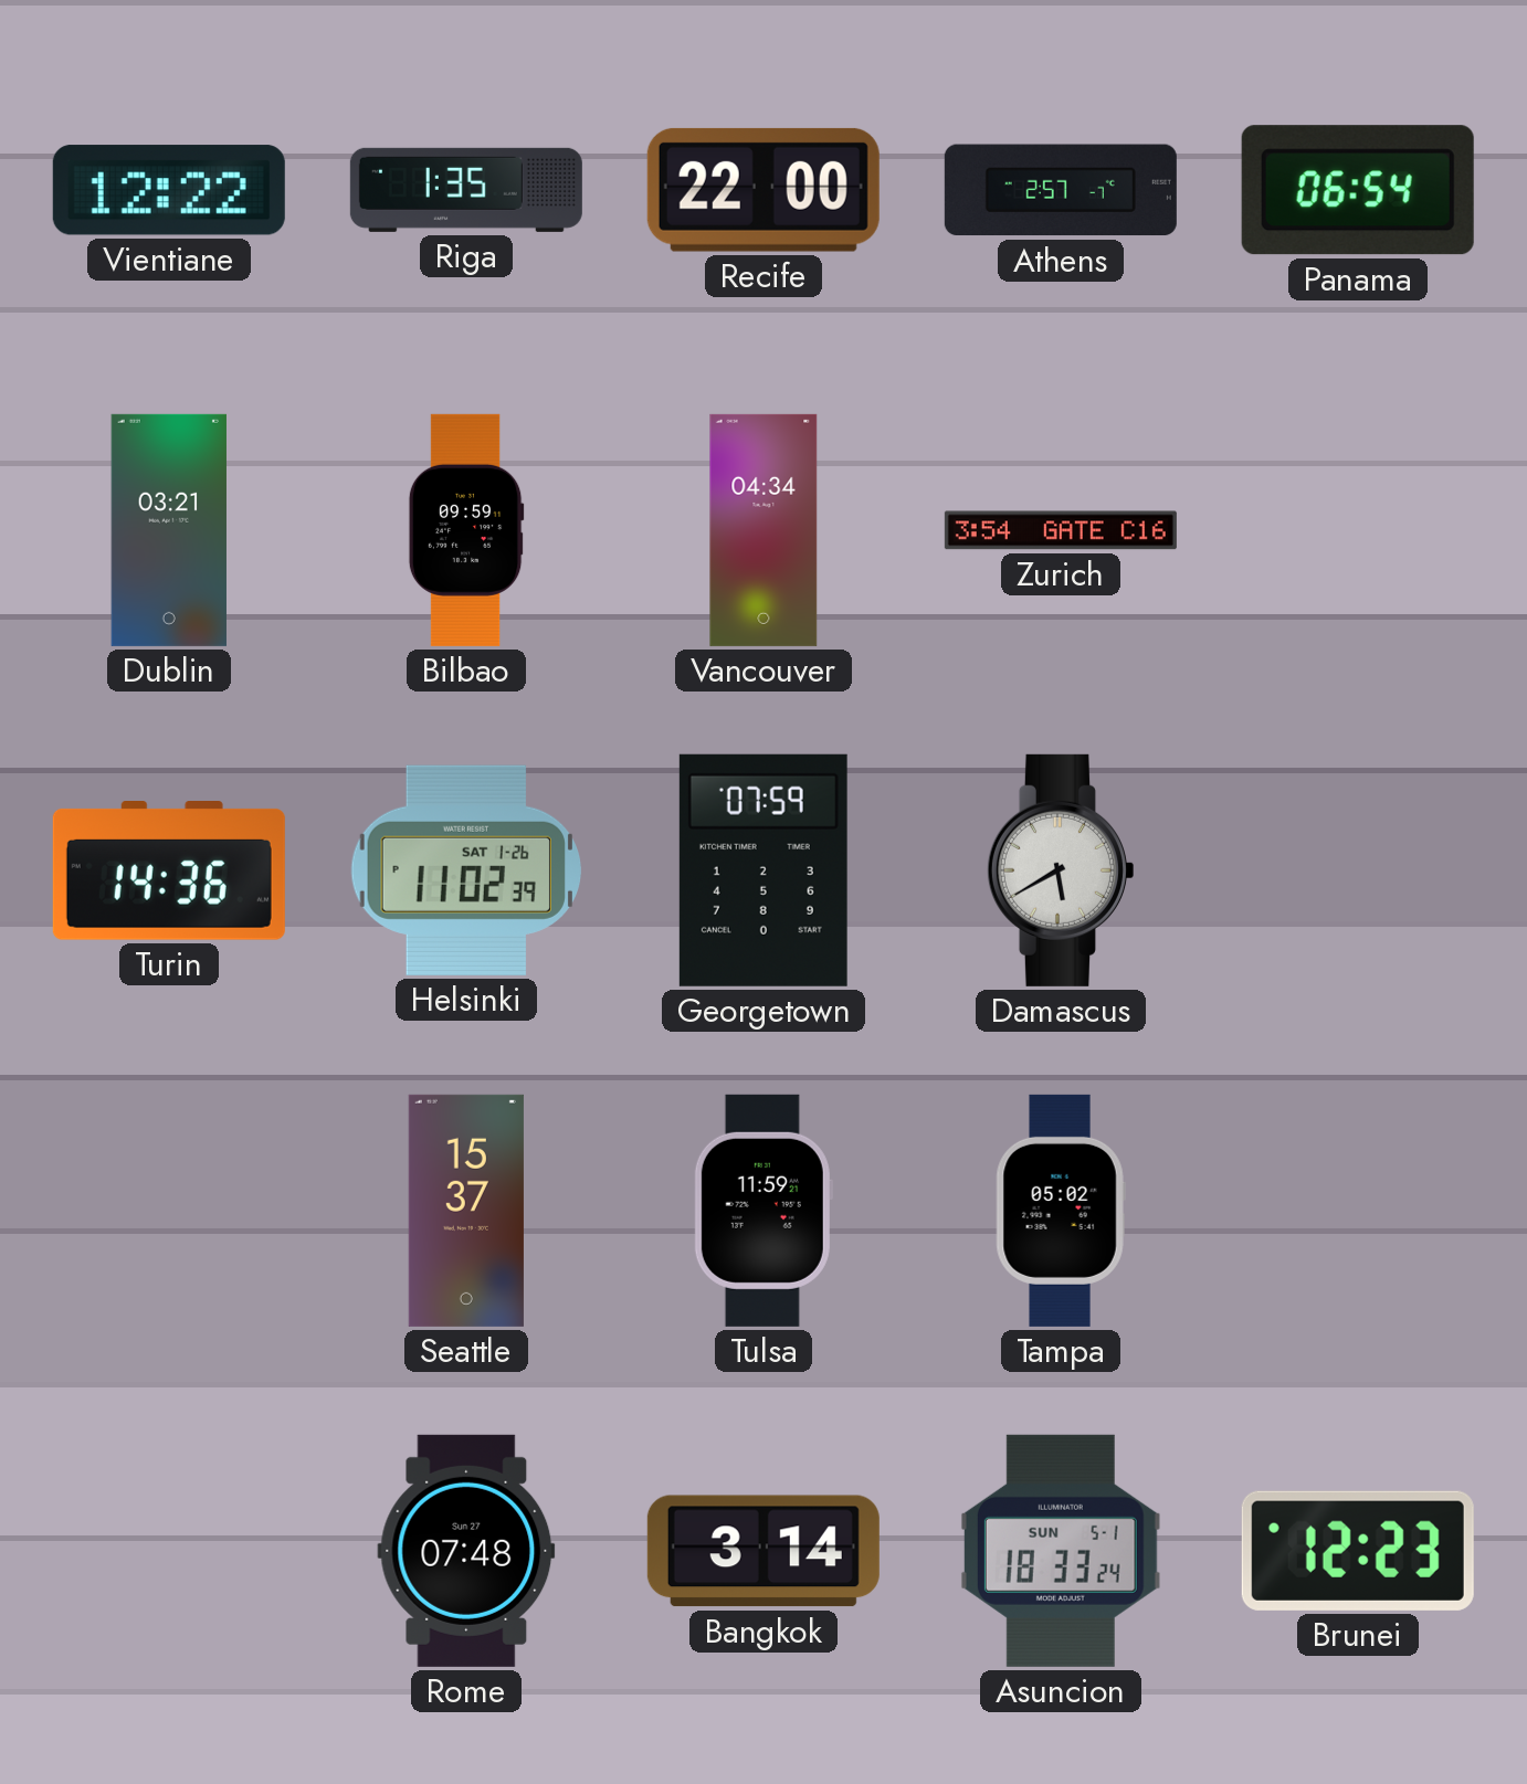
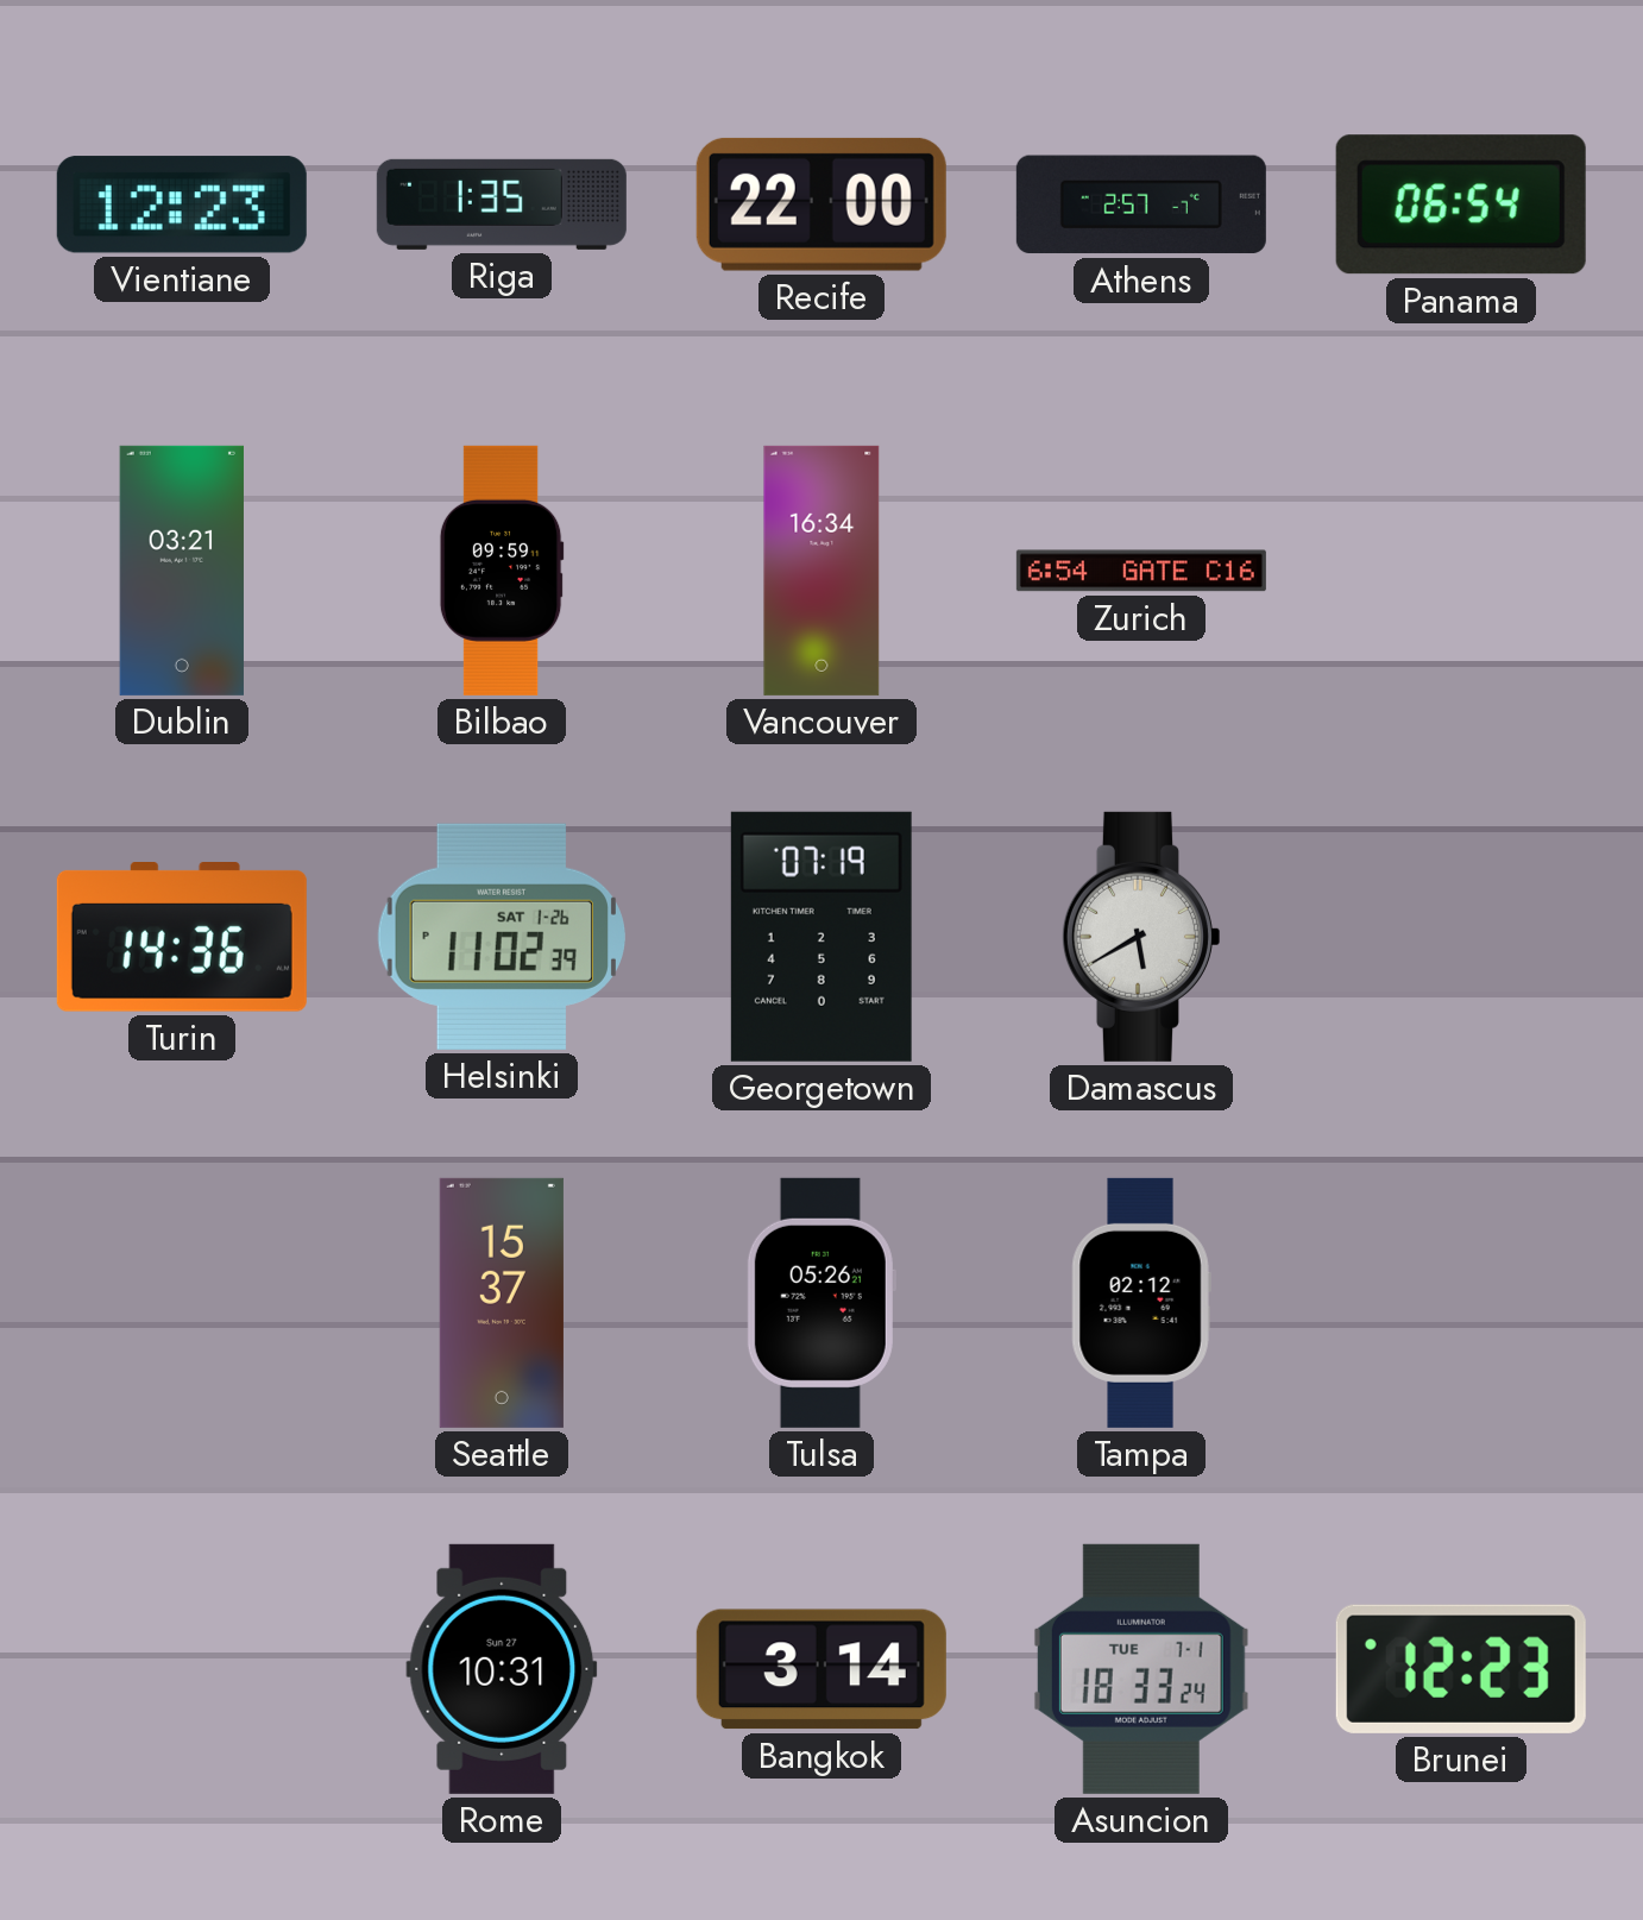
Vientiane: 12:22 -> 12:23
Vancouver: 04:34 -> 16:34
Zurich: 3:54 -> 6:54
Georgetown: 07:59 -> 07:19
Tulsa: 11:59 -> 05:26
Tampa: 05:02 -> 02:12
Rome: 07:48 -> 10:31
Asuncion date: SUN 5-1 -> TUE 7-1
